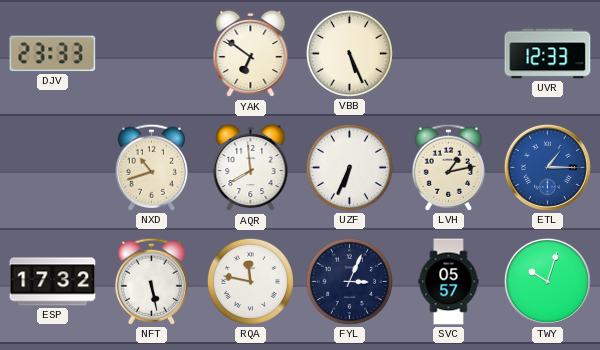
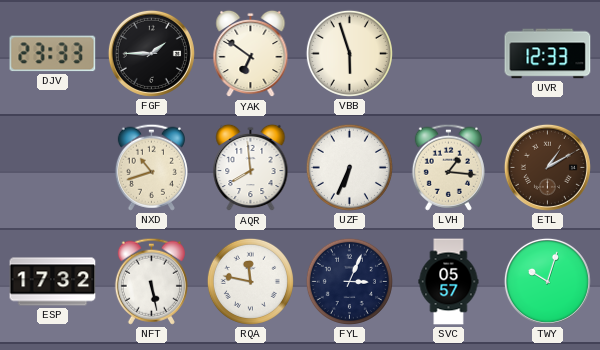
FGF: none -> 1:45
VBB: 5:26 -> 5:57
LVH: 1:13 -> 1:16
ETL: 1:15 -> 1:10
ETL dial: blue -> brown
